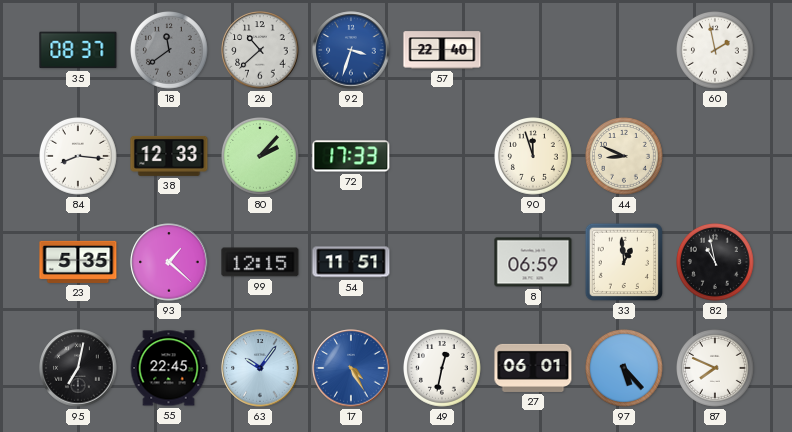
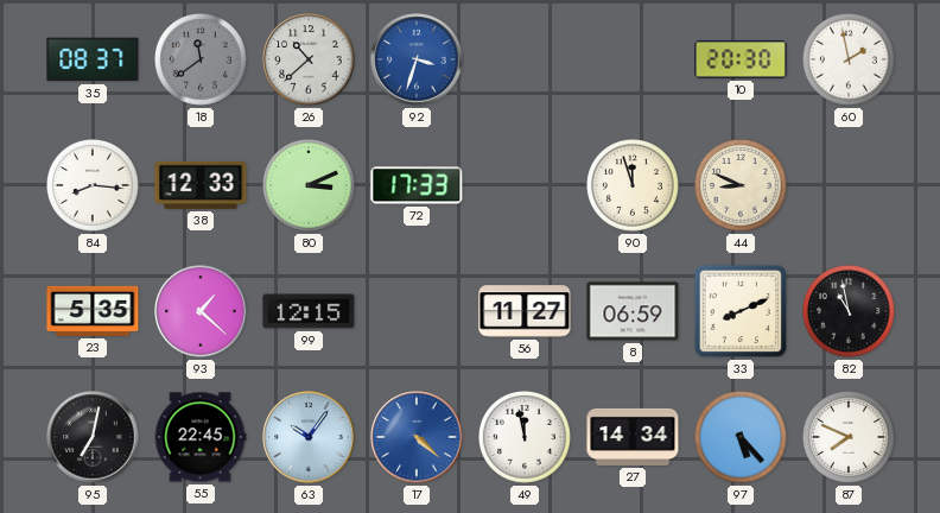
57: 22:40 -> none
10: none -> 20:30
80: 2:07 -> 3:11
54: 11:51 -> none
56: none -> 11:27
33: 12:59 -> 8:11
17: 4:25 -> 4:22
49: 12:32 -> 11:58
27: 06:01 -> 14:34
